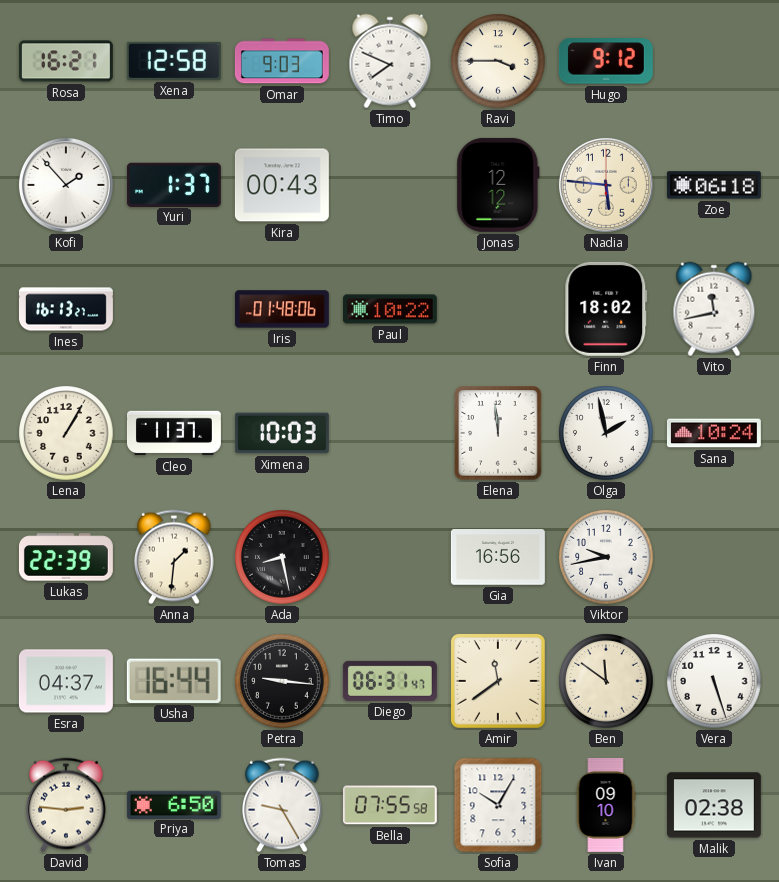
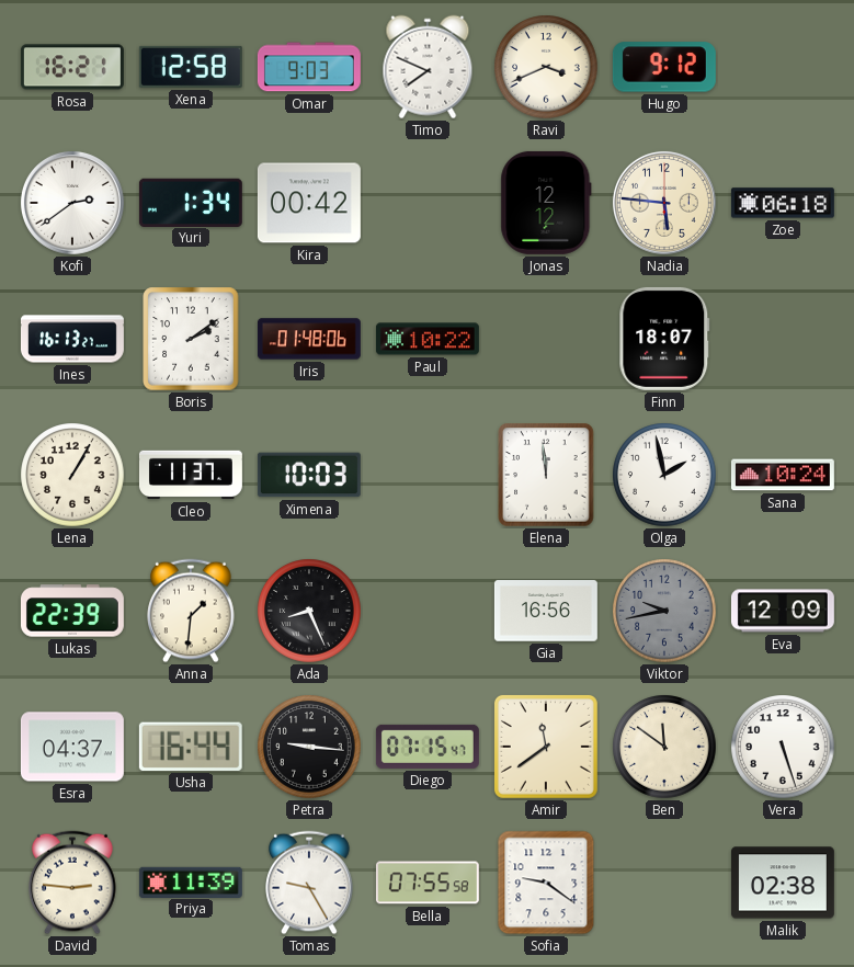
Ravi: 3:45 -> 3:41
Kofi: 1:53 -> 2:39
Yuri: 1:37 -> 1:34
Kira: 00:43 -> 00:42
Boris: none -> 2:09
Finn: 18:02 -> 18:07
Vito: 11:43 -> none
Ada: 8:28 -> 8:26
Viktor dial: white -> grey
Eva: none -> 12:09
Diego: 06:31 -> 07:15
Priya: 6:50 -> 11:39
Sofia: 10:05 -> 9:21
Ivan: 09:10 -> none
